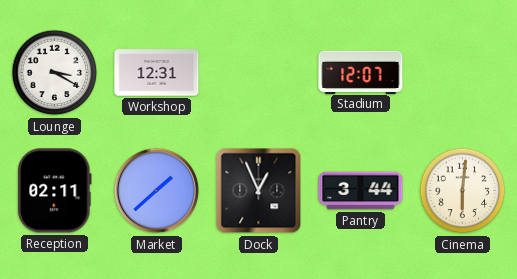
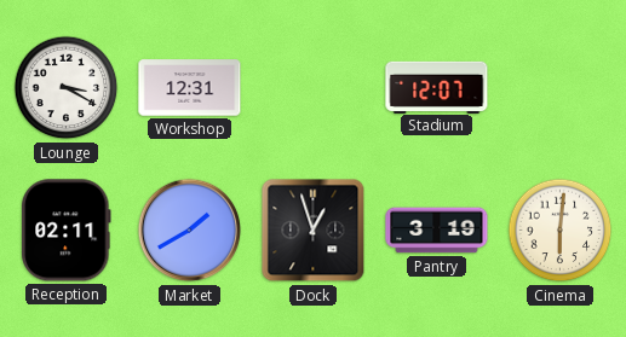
Market: 1:38 -> 1:40
Dock: 12:56 -> 12:57
Pantry: 3:44 -> 3:19
